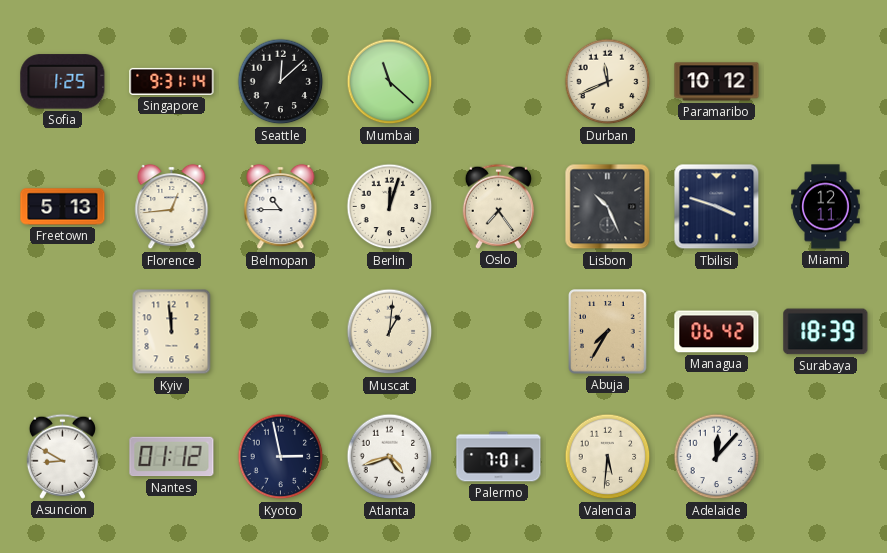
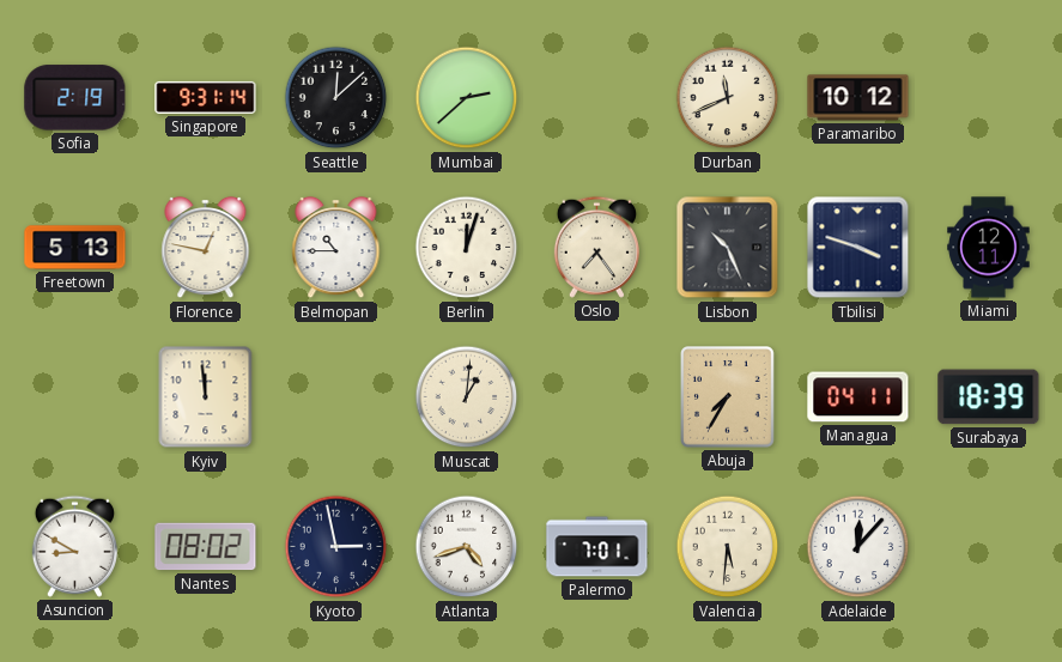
Sofia: 1:25 -> 2:19
Mumbai: 11:22 -> 2:38
Florence: 12:44 -> 12:47
Managua: 06:42 -> 04:11
Nantes: 01:12 -> 08:02
